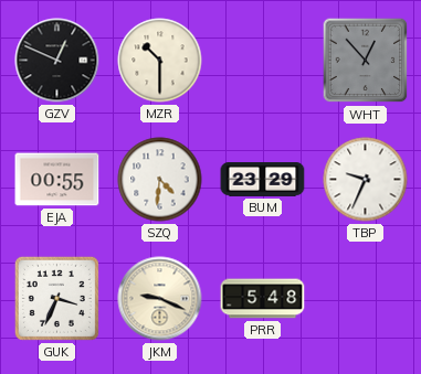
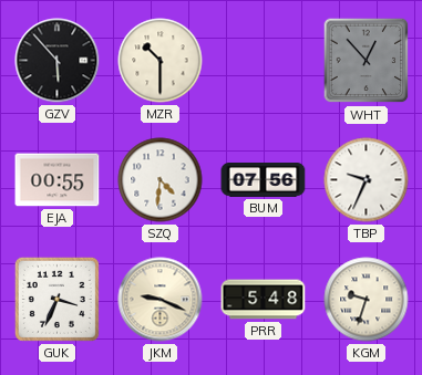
GZV: 12:49 -> 5:53
BUM: 23:29 -> 07:56
KGM: none -> 9:33
